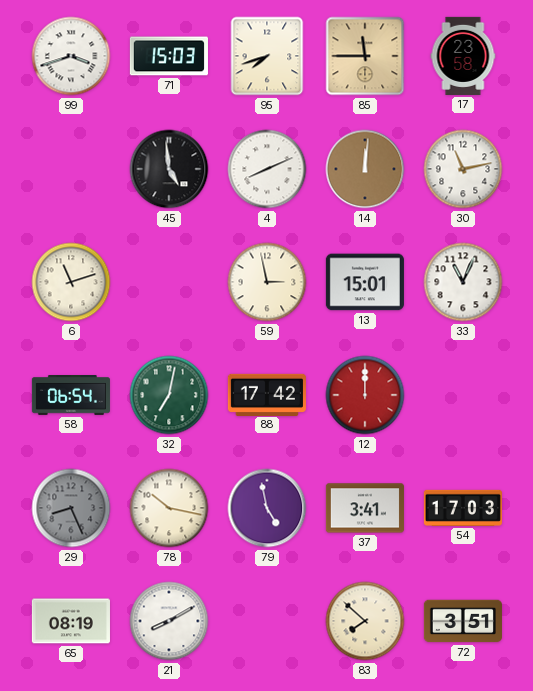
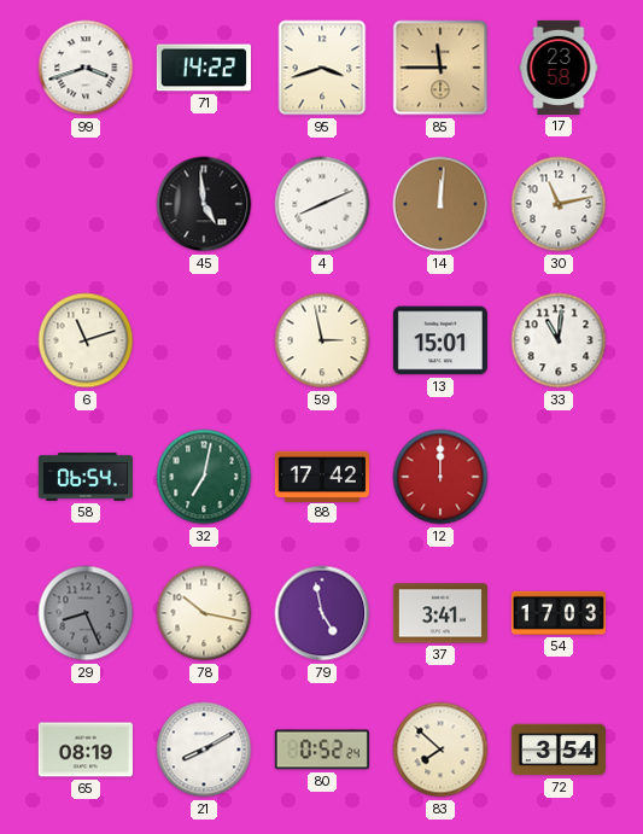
71: 15:03 -> 14:22
95: 7:42 -> 3:42
33: 11:04 -> 11:01
80: none -> 0:52
72: 3:51 -> 3:54
